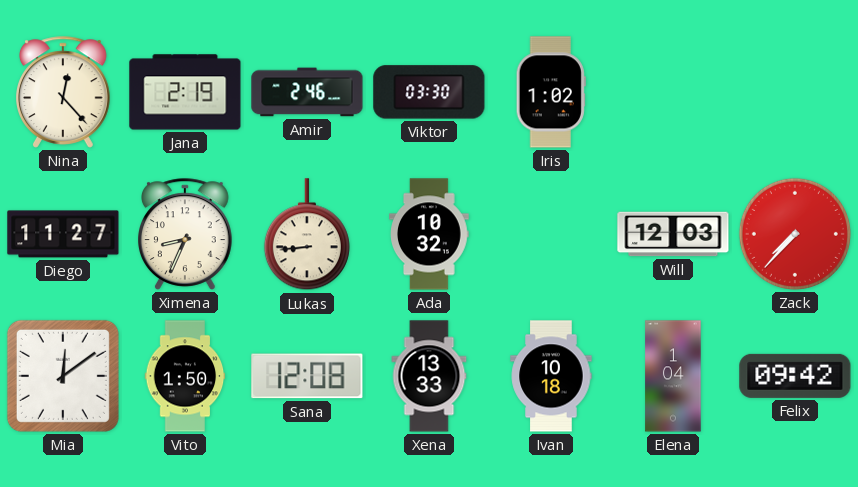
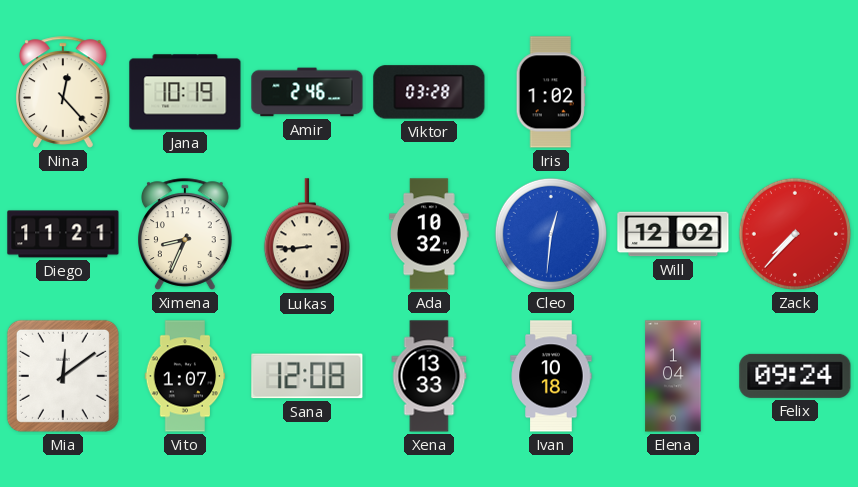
Jana: 2:19 -> 10:19
Viktor: 03:30 -> 03:28
Diego: 11:27 -> 11:21
Cleo: none -> 12:31
Will: 12:03 -> 12:02
Vito: 1:50 -> 1:07
Felix: 09:42 -> 09:24
